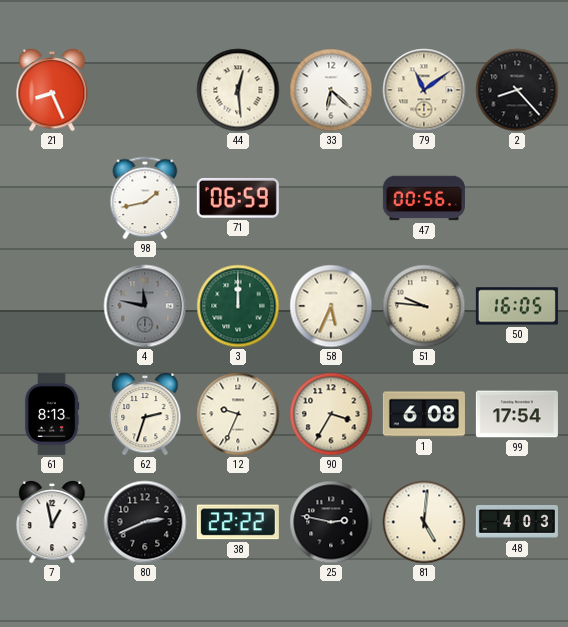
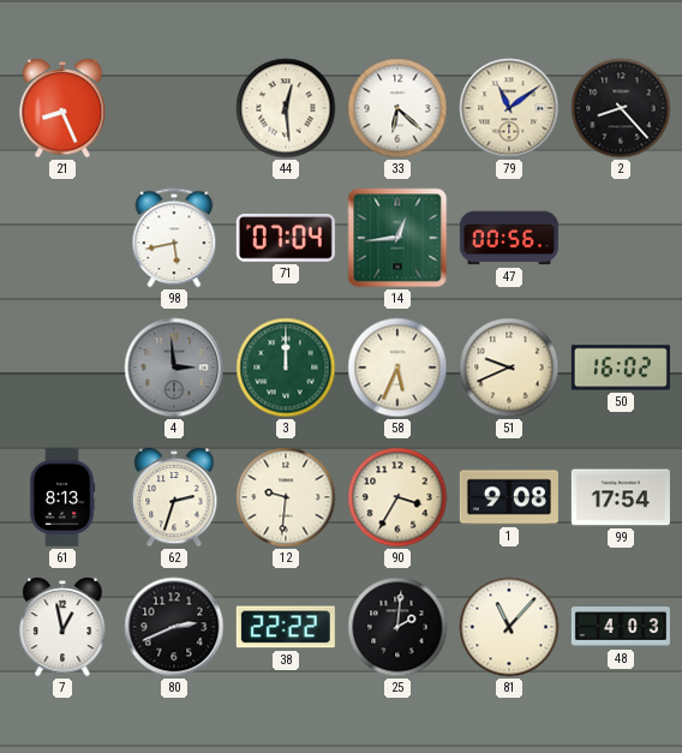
98: 1:43 -> 5:43
71: 06:59 -> 07:04
14: none -> 12:44
4: 11:47 -> 2:59
51: 9:46 -> 9:41
50: 16:05 -> 16:02
12: 9:34 -> 9:31
1: 6:08 -> 9:08
25: 2:47 -> 2:01
81: 5:01 -> 11:07
